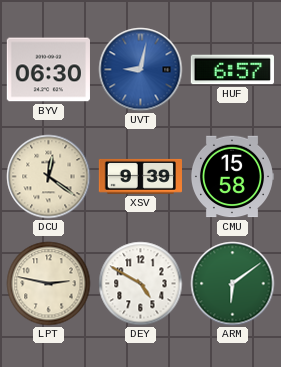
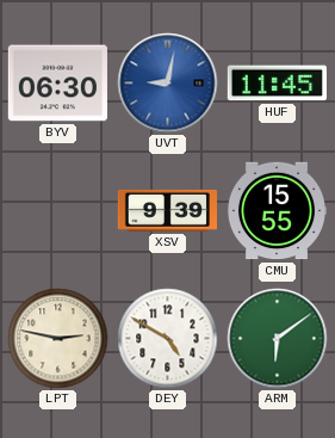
HUF: 6:57 -> 11:45
DCU: 12:21 -> none
CMU: 15:58 -> 15:55
